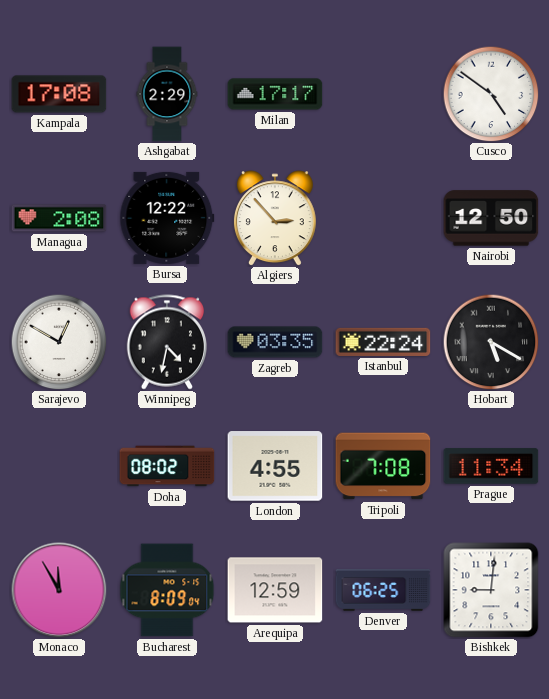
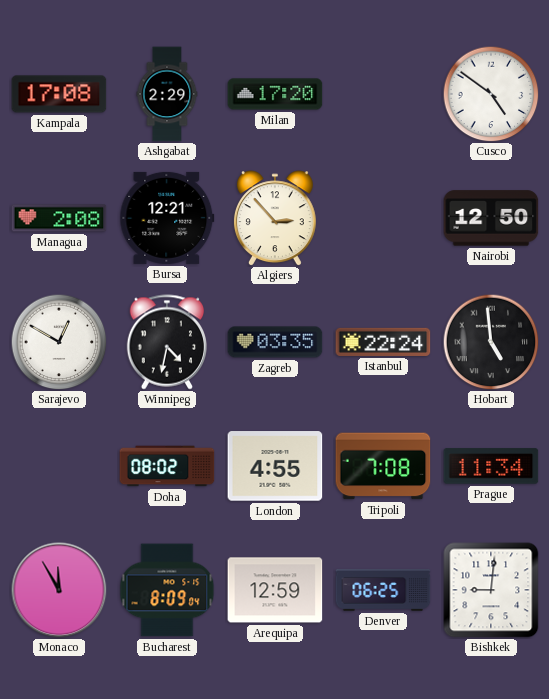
Milan: 17:17 -> 17:20
Bursa: 12:22 -> 12:21
Hobart: 5:20 -> 4:59
